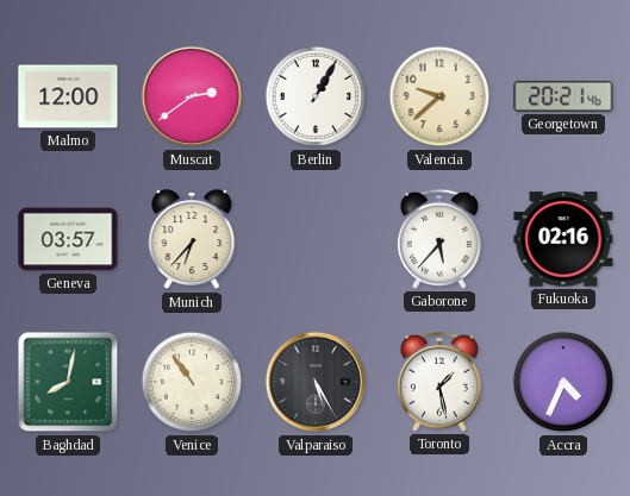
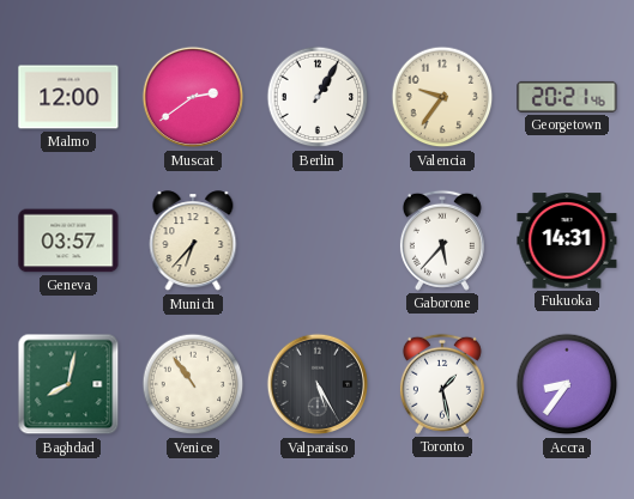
Valencia: 9:38 -> 9:36
Fukuoka: 02:16 -> 14:31
Accra: 4:34 -> 8:36
